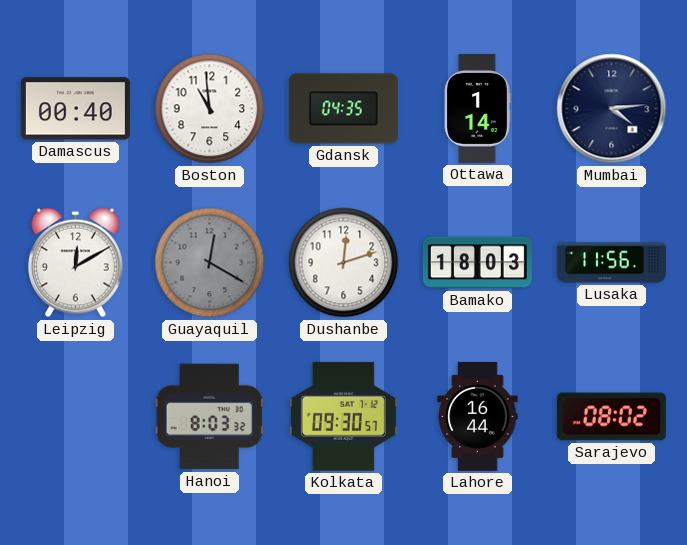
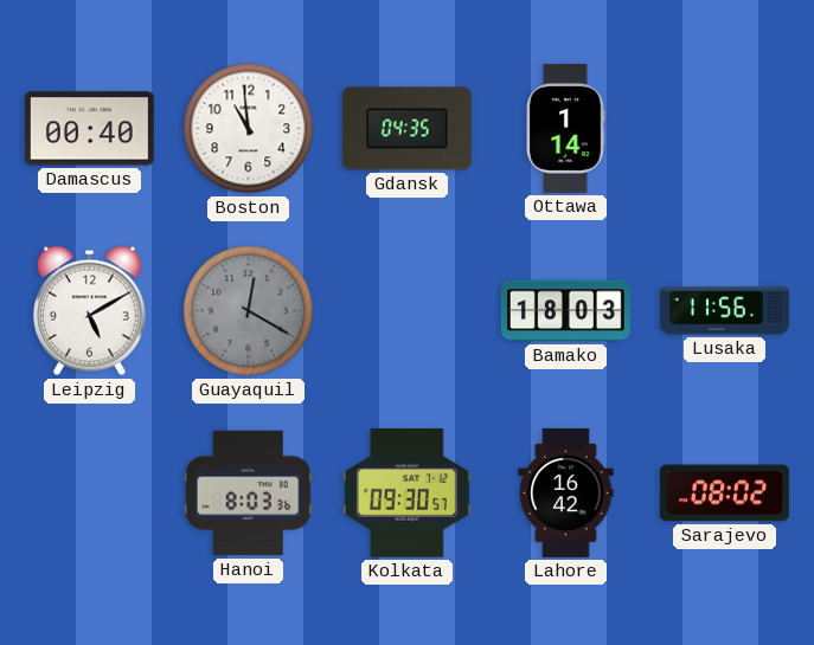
Mumbai: 4:14 -> none
Leipzig: 12:10 -> 5:10
Dushanbe: 12:12 -> none
Hanoi: 8:03:32 -> 8:03:36
Lahore: 16:44 -> 16:42
